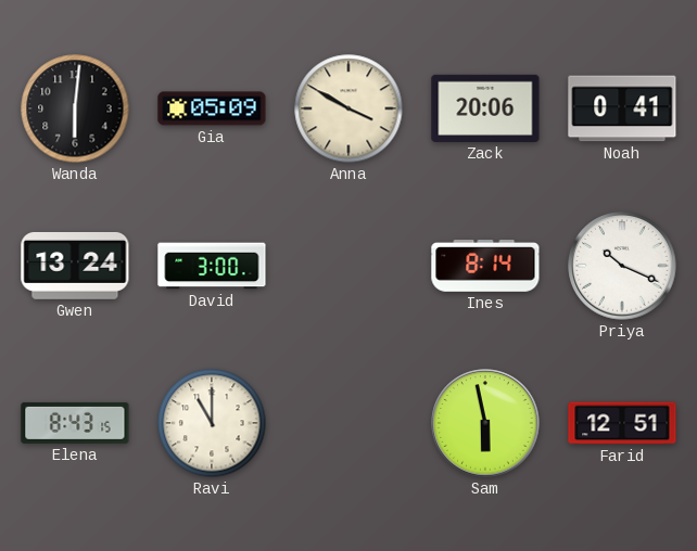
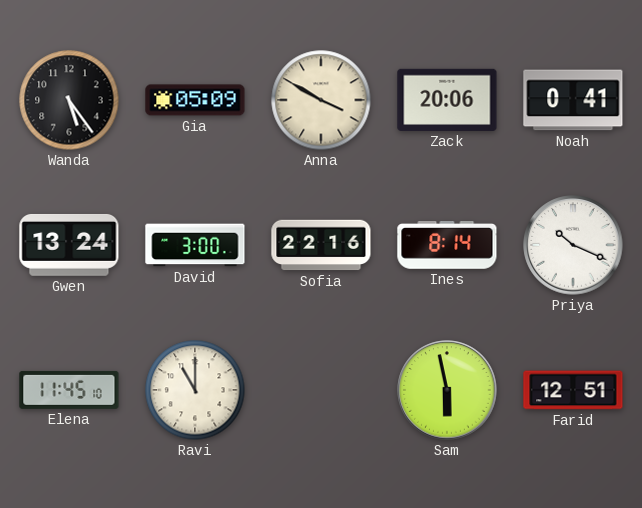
Wanda: 6:01 -> 5:24
Sofia: none -> 22:16
Elena: 8:43 -> 11:45
